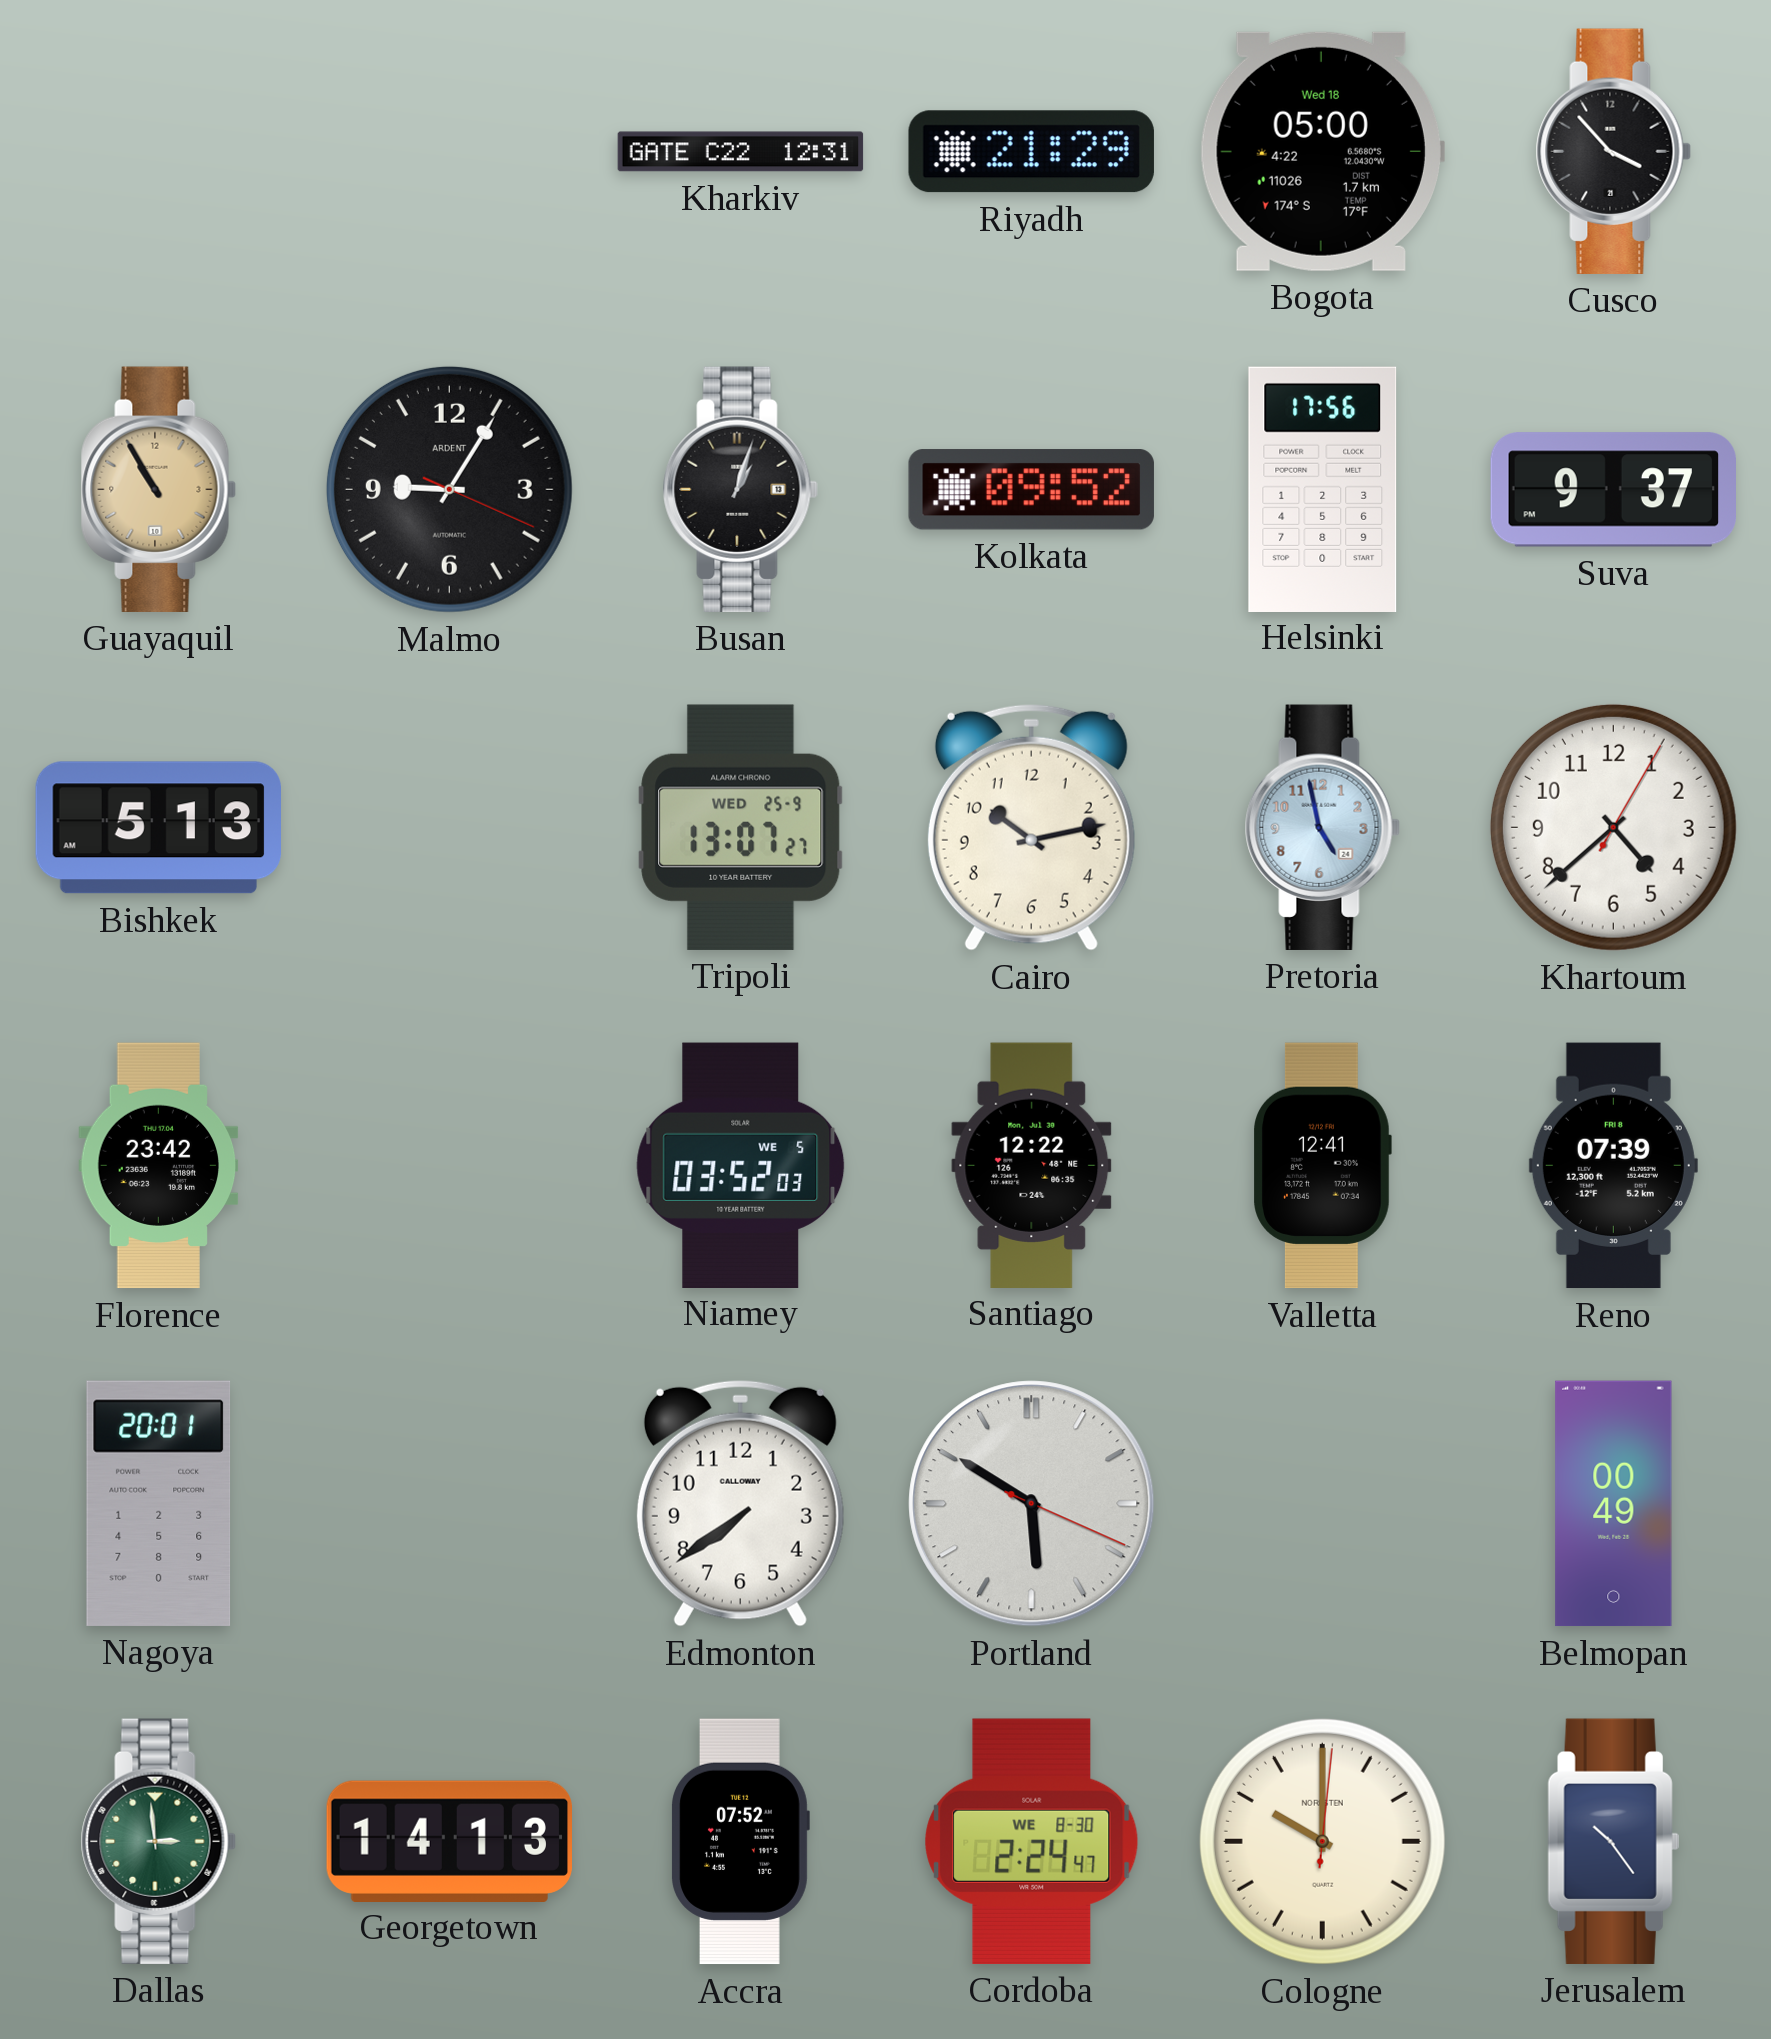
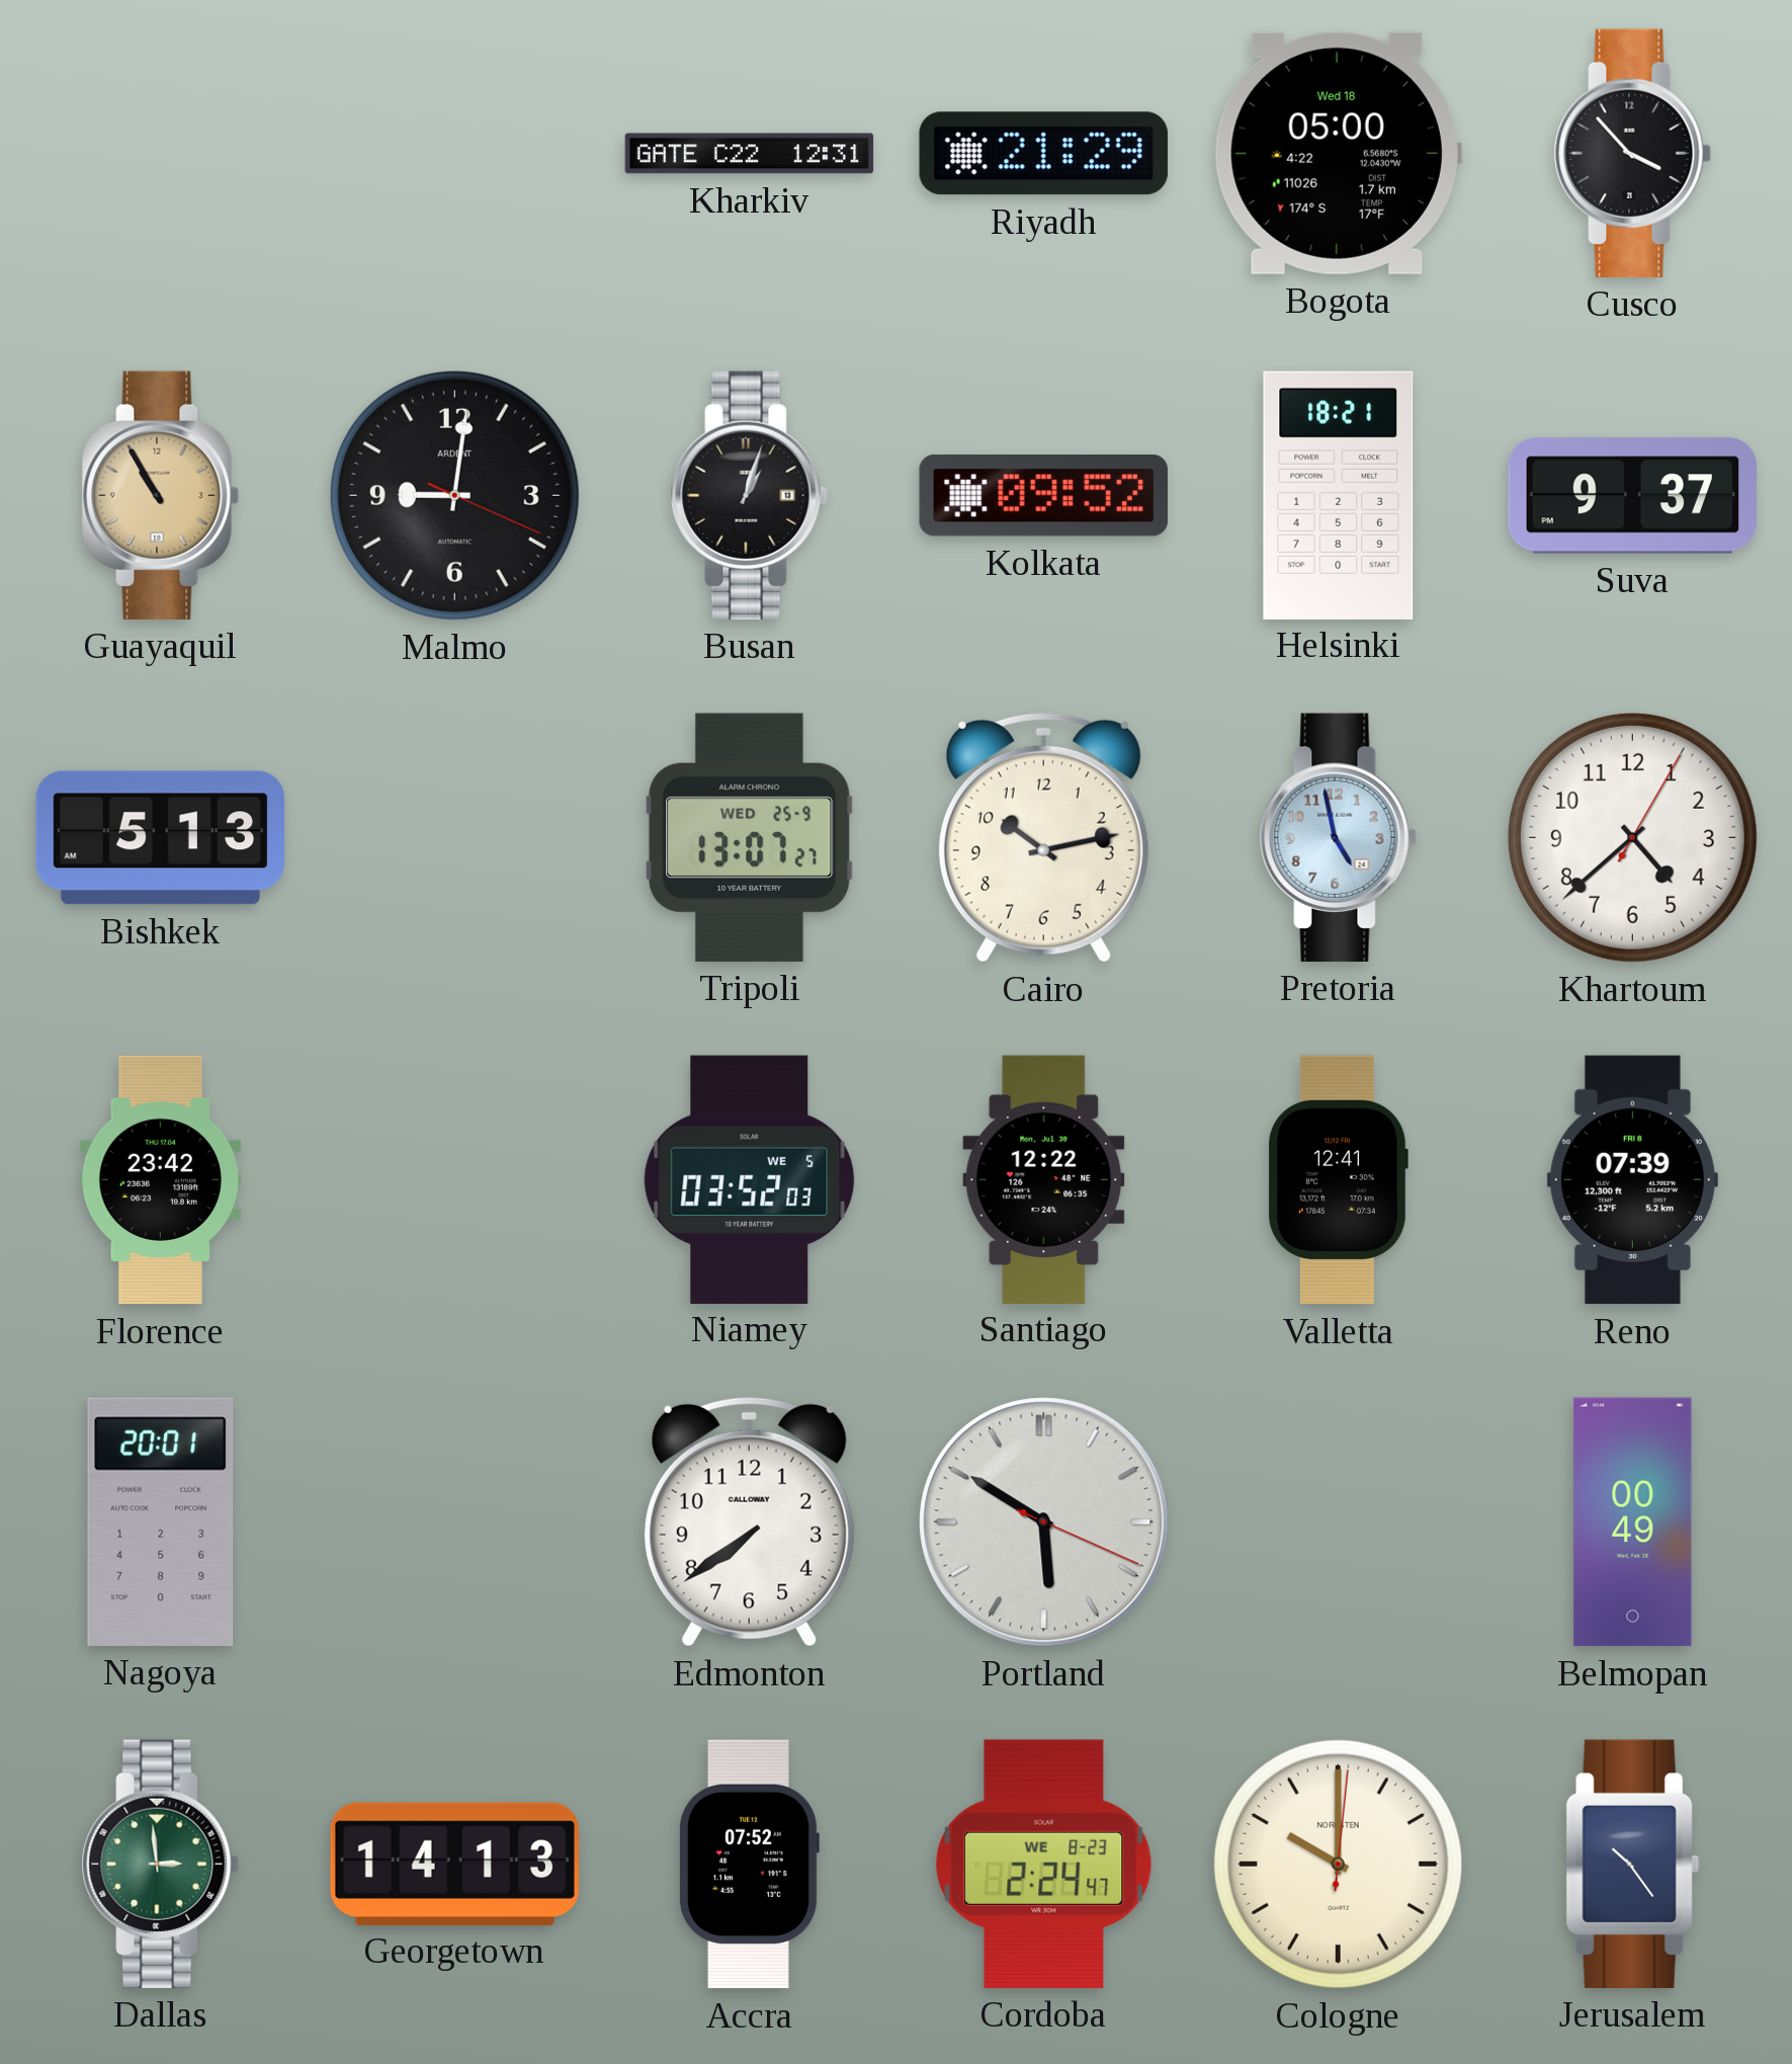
Malmo: 9:05 -> 9:01
Helsinki: 17:56 -> 18:21
Cordoba date: WE 8-30 -> WE 8-23
